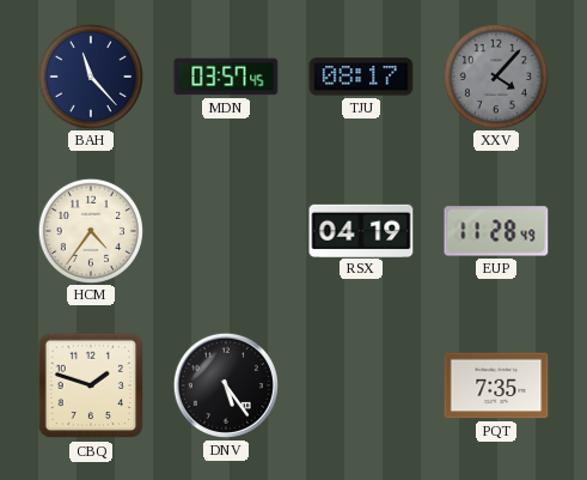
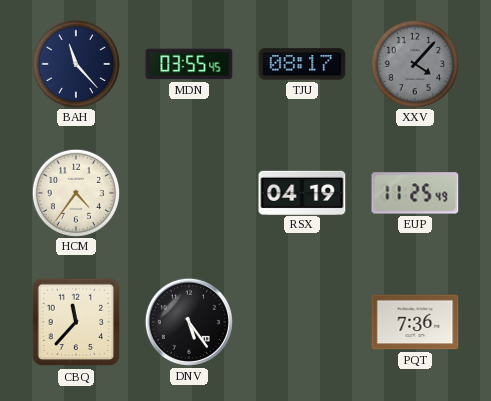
MDN: 03:57 -> 03:55
EUP: 11:28 -> 11:25
CBQ: 1:48 -> 11:37
PQT: 7:35 -> 7:36
